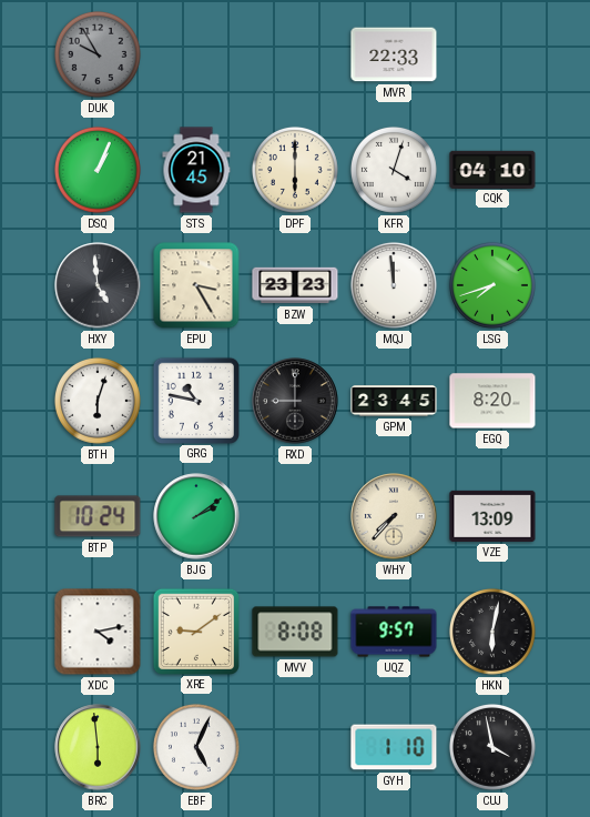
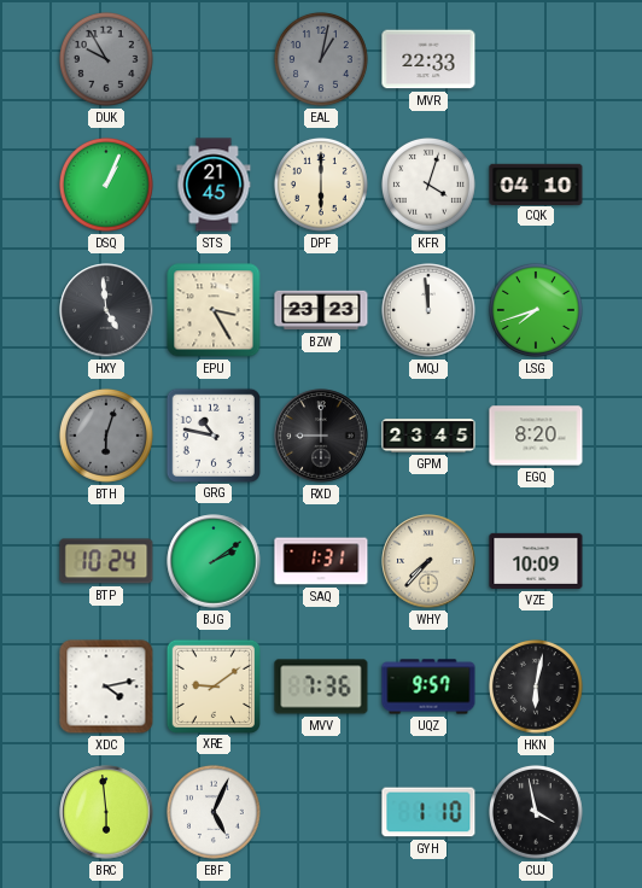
EAL: none -> 1:02
BTH dial: white -> grey
SAQ: none -> 1:31
VZE: 13:09 -> 10:09
MVV: 8:08 -> 7:36
